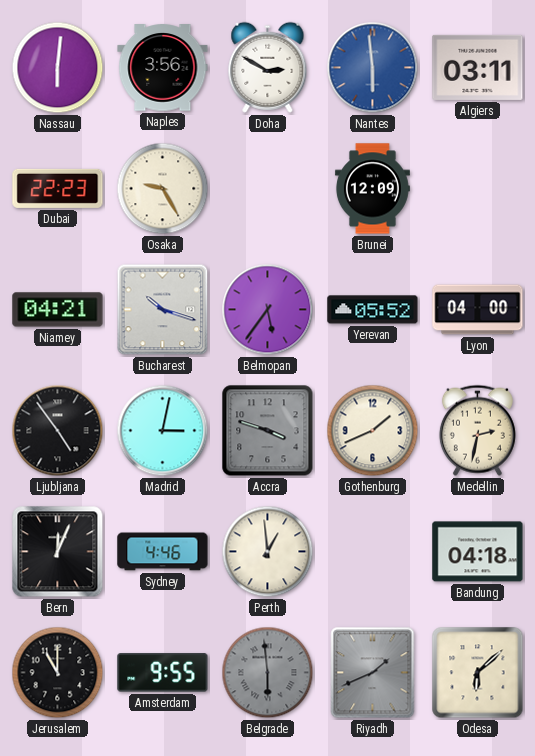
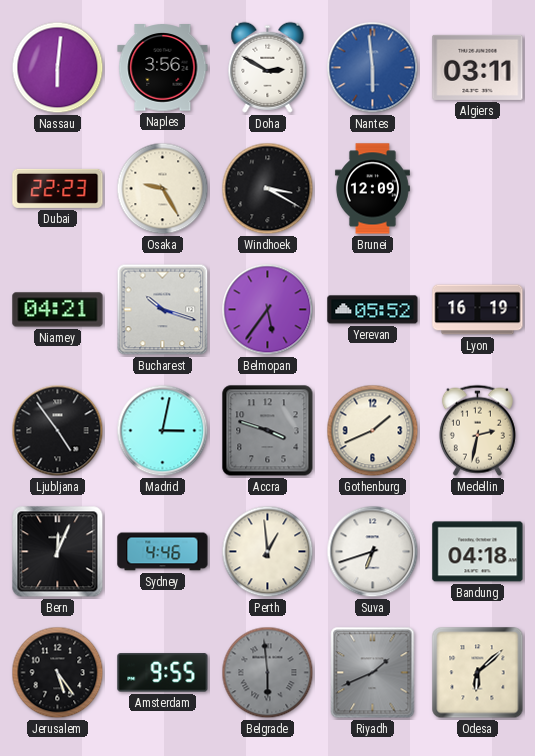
Windhoek: none -> 3:20
Lyon: 04:00 -> 16:19
Suva: none -> 6:42
Jerusalem: 11:00 -> 5:24
